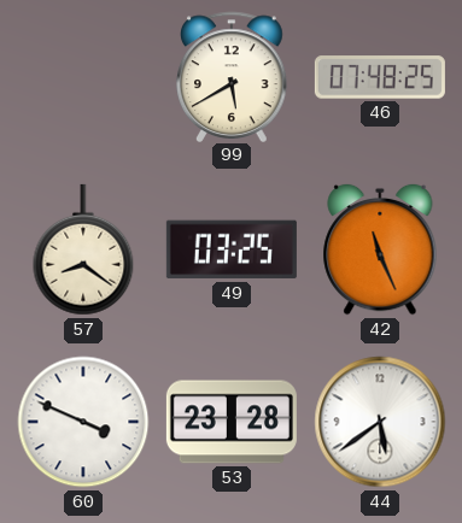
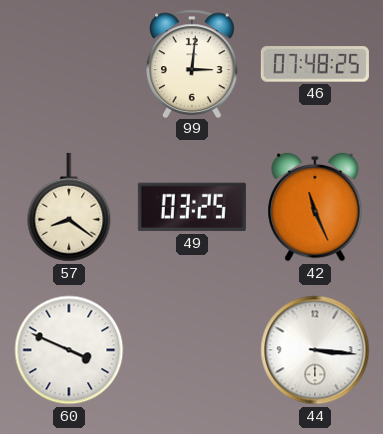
99: 5:40 -> 3:01
53: 23:28 -> none
44: 5:39 -> 3:16
